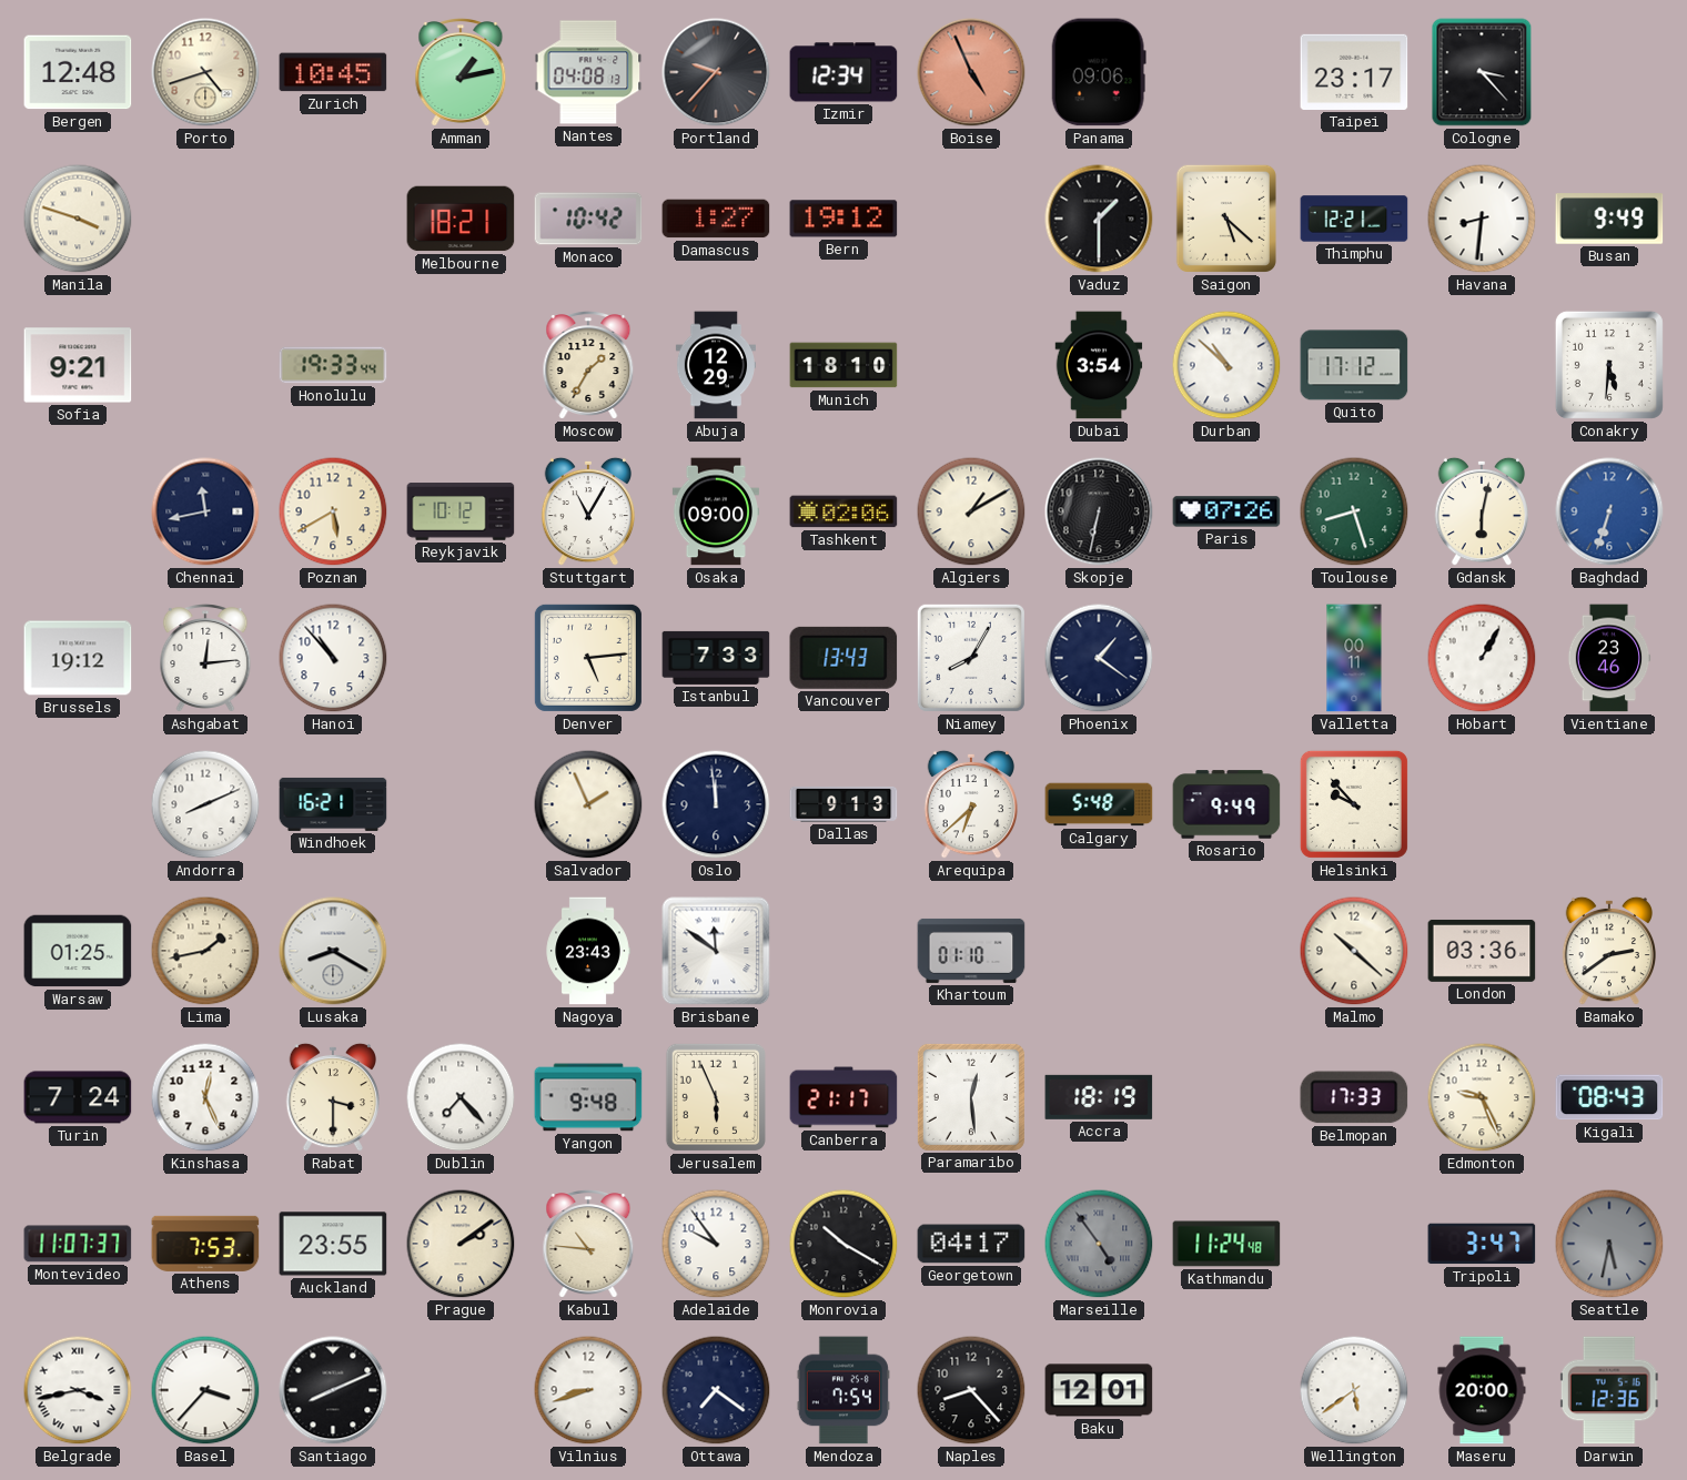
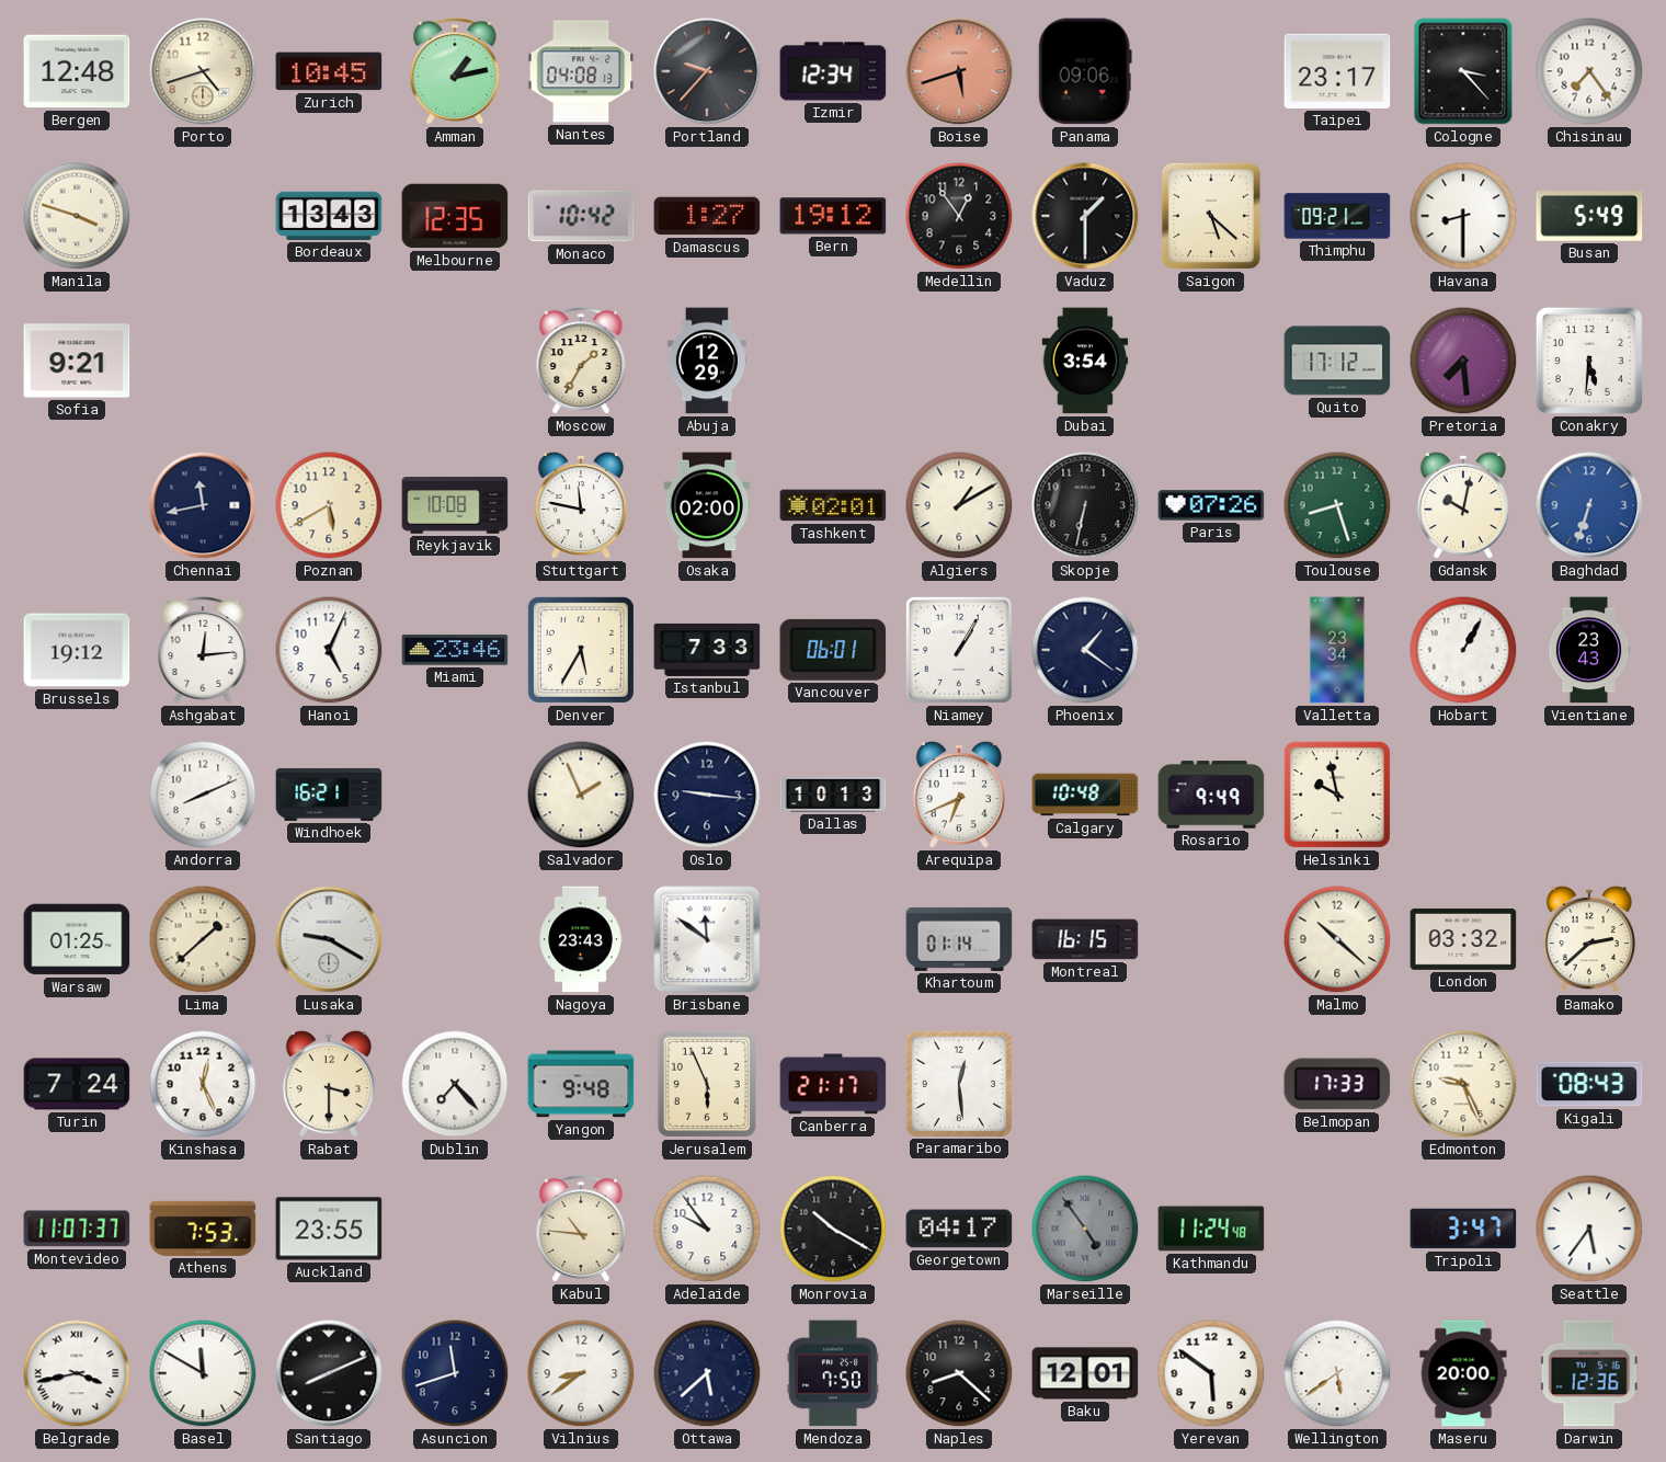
Boise: 4:56 -> 5:42
Chisinau: none -> 7:24
Bordeaux: none -> 13:43
Melbourne: 18:21 -> 12:35
Medellin: none -> 12:54
Thimphu: 12:21 -> 09:21
Havana: 8:31 -> 8:30
Busan: 9:49 -> 5:49
Honolulu: 19:33 -> none
Munich: 18:10 -> none
Durban: 10:52 -> none
Pretoria: none -> 7:29
Reykjavik: 10:12 -> 10:08
Stuttgart: 11:05 -> 11:47
Osaka: 09:00 -> 02:00
Tashkent: 02:06 -> 02:01
Gdansk: 6:02 -> 10:02
Hanoi: 10:53 -> 5:04
Miami: none -> 23:46
Denver: 5:14 -> 5:35
Vancouver: 13:43 -> 06:01
Niamey: 8:05 -> 1:05
Valletta: 00:11 -> 23:34
Vientiane: 23:46 -> 23:43
Oslo: 11:59 -> 9:16
Dallas: 9:13 -> 10:13
Arequipa: 6:38 -> 6:41
Calgary: 5:48 -> 10:48
Helsinki: 9:53 -> 9:58
Lima: 1:43 -> 1:38
Lusaka: 8:20 -> 9:20
Khartoum: 01:10 -> 01:14
Montreal: none -> 16:15
London: 03:36 -> 03:32
Bamako: 2:39 -> 2:38
Accra: 18:19 -> none
Prague: 2:09 -> none
Seattle: 5:32 -> 5:36
Seattle dial: grey -> white
Basel: 3:37 -> 11:50
Asuncion: none -> 11:42
Vilnius: 8:42 -> 8:39
Ottawa: 7:21 -> 5:38
Mendoza: 7:54 -> 7:50
Naples: 8:23 -> 8:22
Yerevan: none -> 5:51
